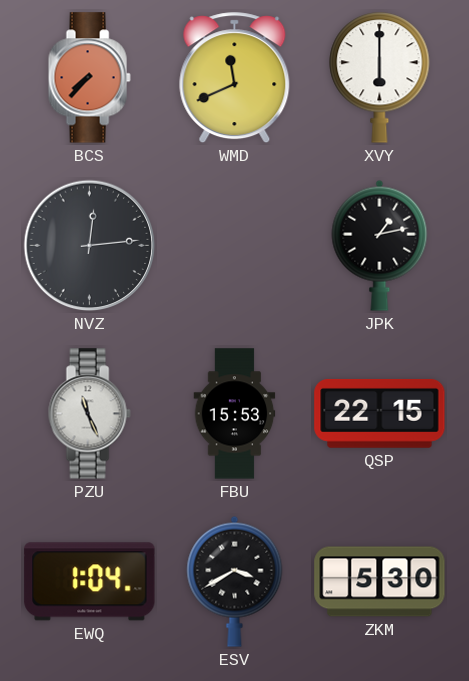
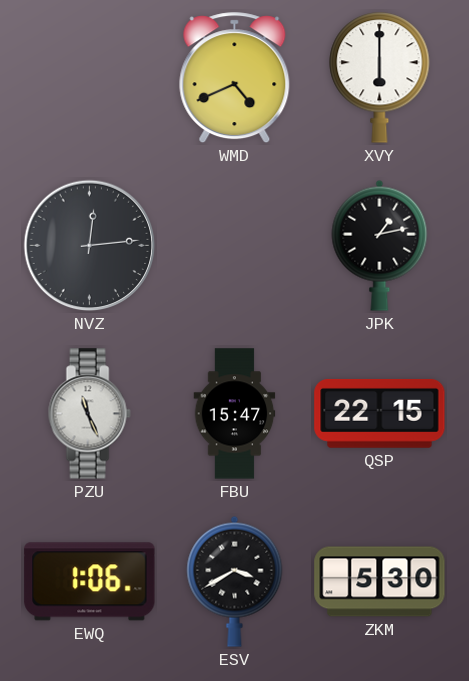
BCS: 7:37 -> none
WMD: 11:41 -> 4:41
FBU: 15:53 -> 15:47
EWQ: 1:04 -> 1:06
